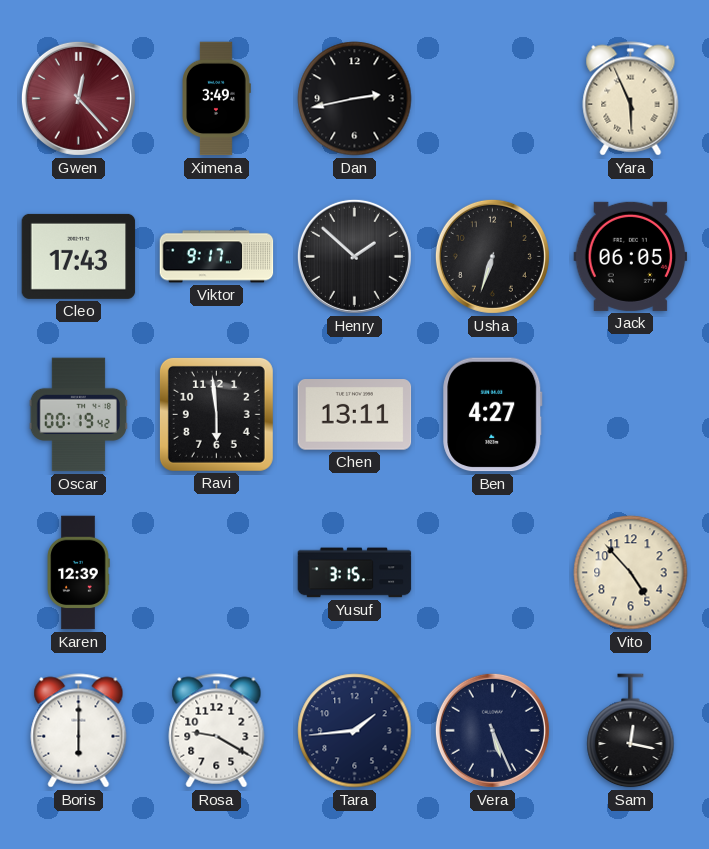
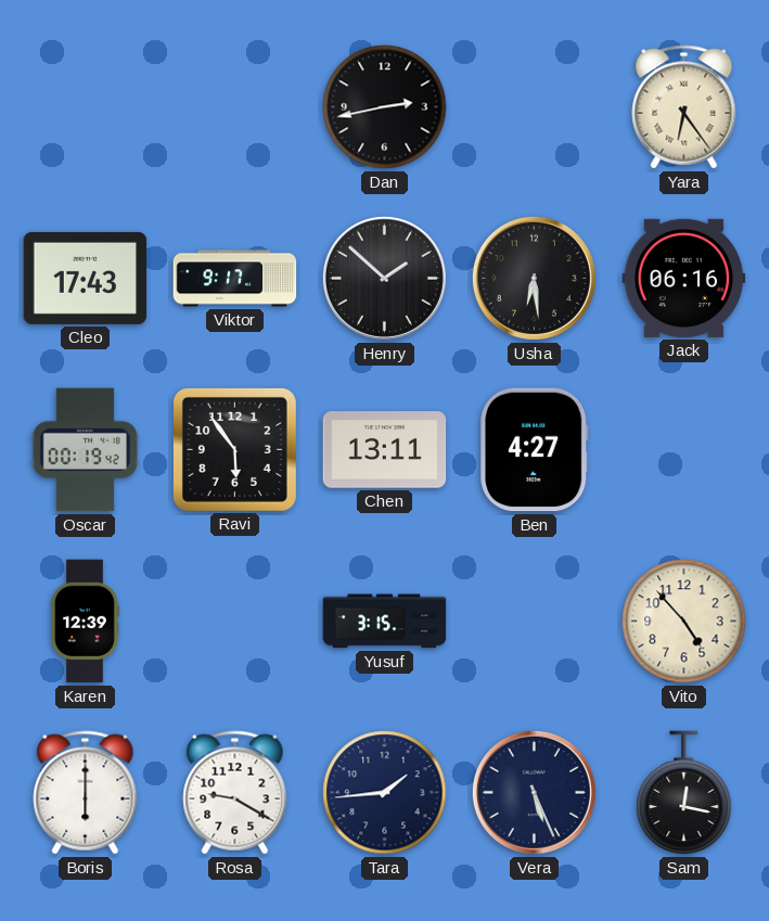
Gwen: 12:23 -> none
Ximena: 3:49 -> none
Yara: 5:56 -> 6:24
Usha: 6:33 -> 6:29
Jack: 06:05 -> 06:16
Ravi: 5:59 -> 5:54
